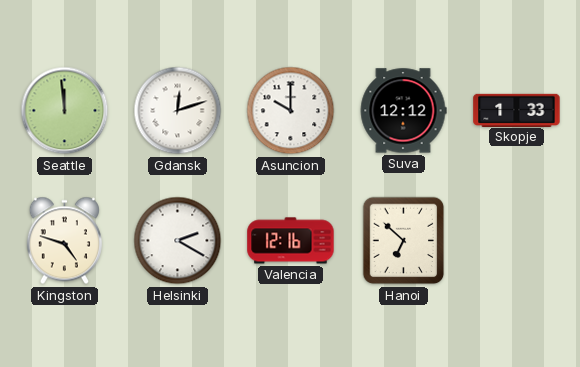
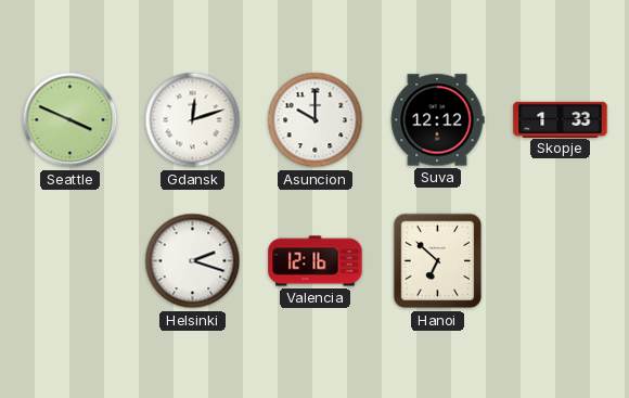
Seattle: 11:59 -> 3:49
Kingston: 4:48 -> none
Helsinki: 2:20 -> 2:18
